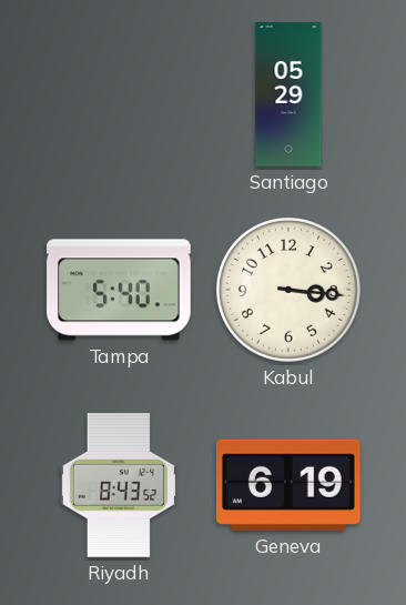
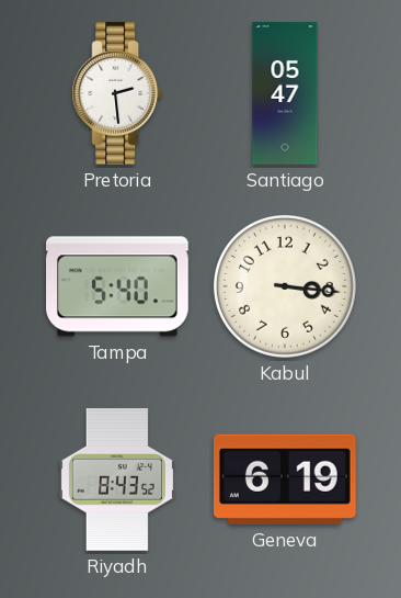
Pretoria: none -> 2:29
Santiago: 05:29 -> 05:47
